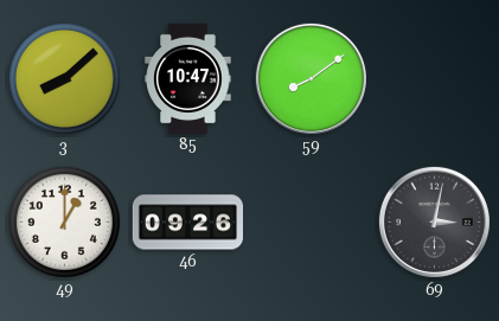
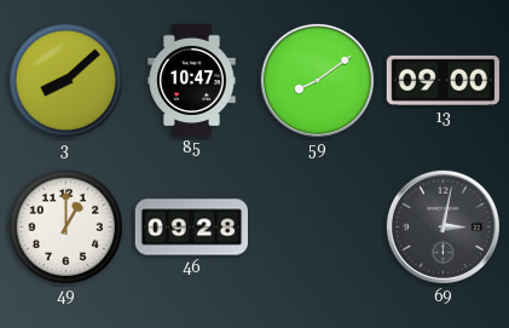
13: none -> 09:00
46: 09:26 -> 09:28
